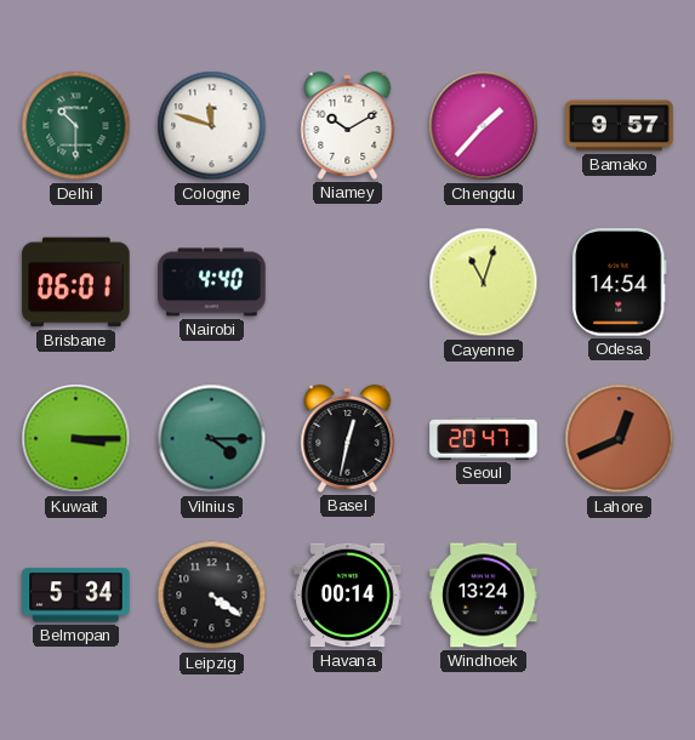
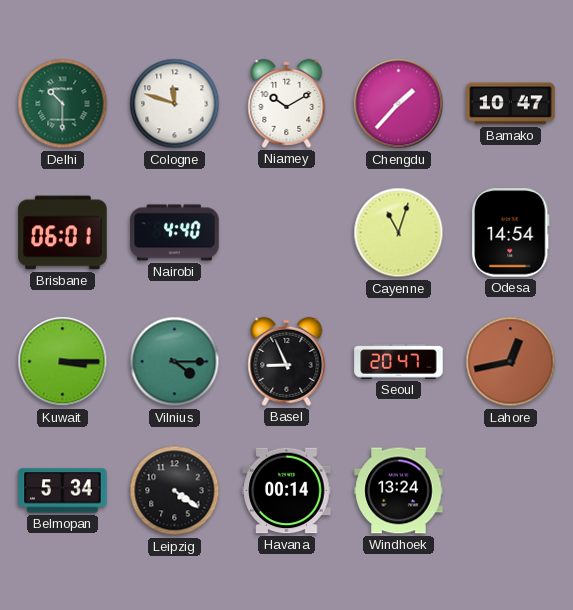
Bamako: 9:57 -> 10:47
Basel: 12:32 -> 8:56
Lahore: 12:41 -> 12:43
